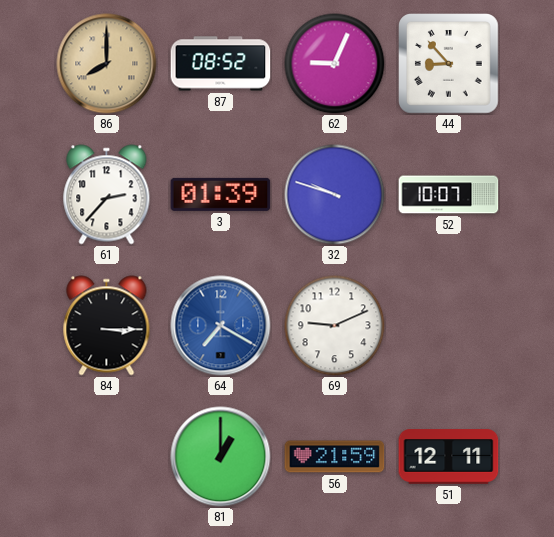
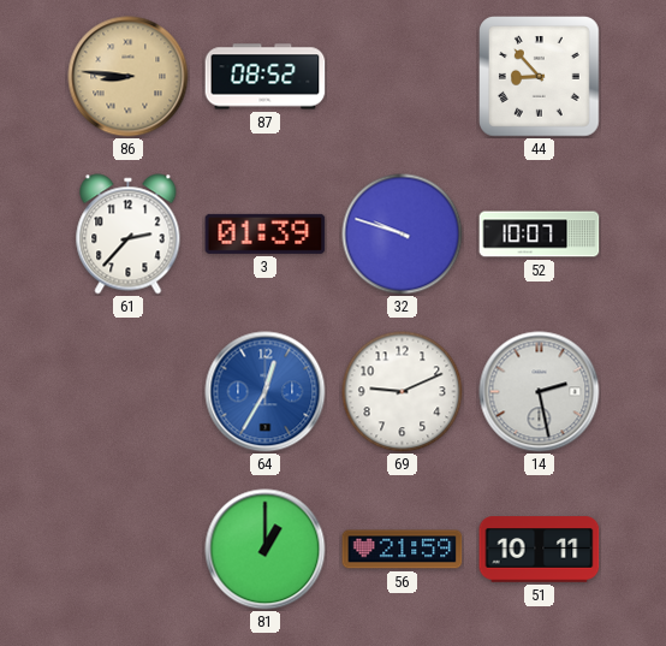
86: 8:00 -> 8:46
62: 9:04 -> none
84: 3:15 -> none
64: 7:20 -> 12:35
14: none -> 2:28
51: 12:11 -> 10:11
